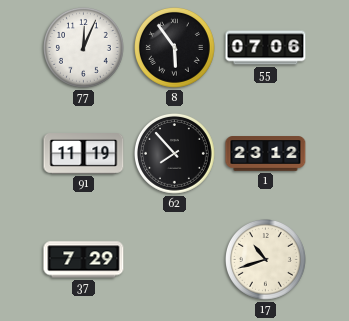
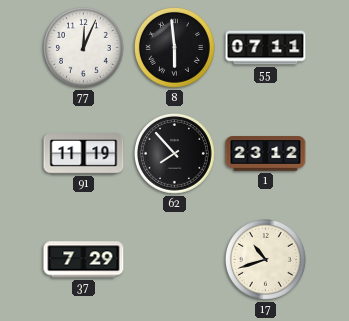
8: 5:54 -> 5:59
55: 07:06 -> 07:11
